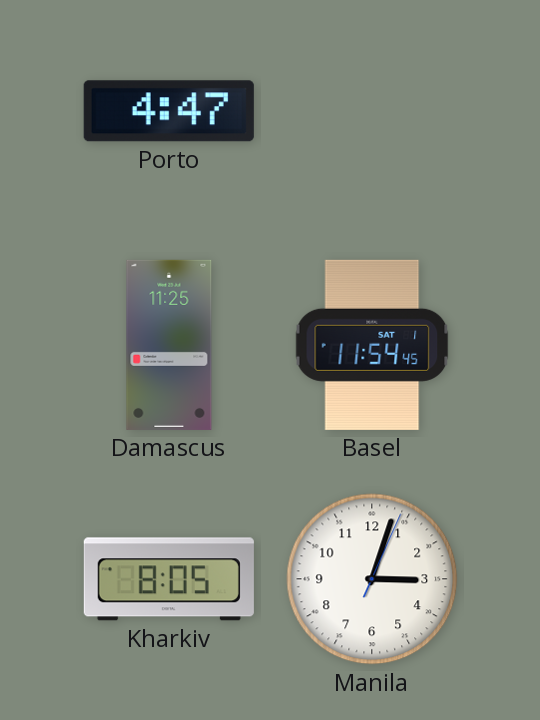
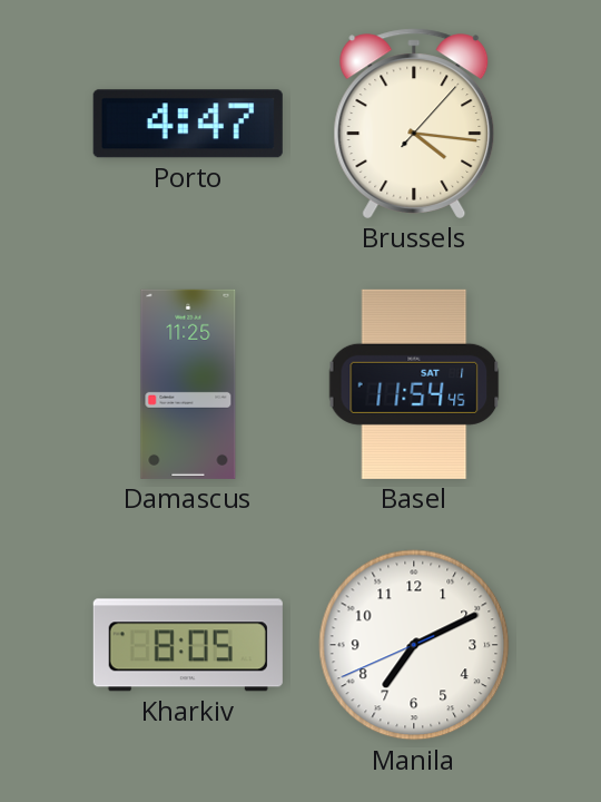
Brussels: none -> 4:16
Manila: 3:03 -> 7:10
